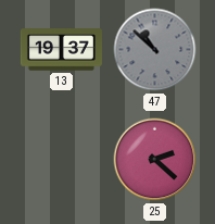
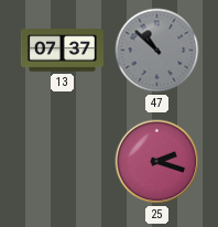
13: 19:37 -> 07:37
25: 2:22 -> 2:18
